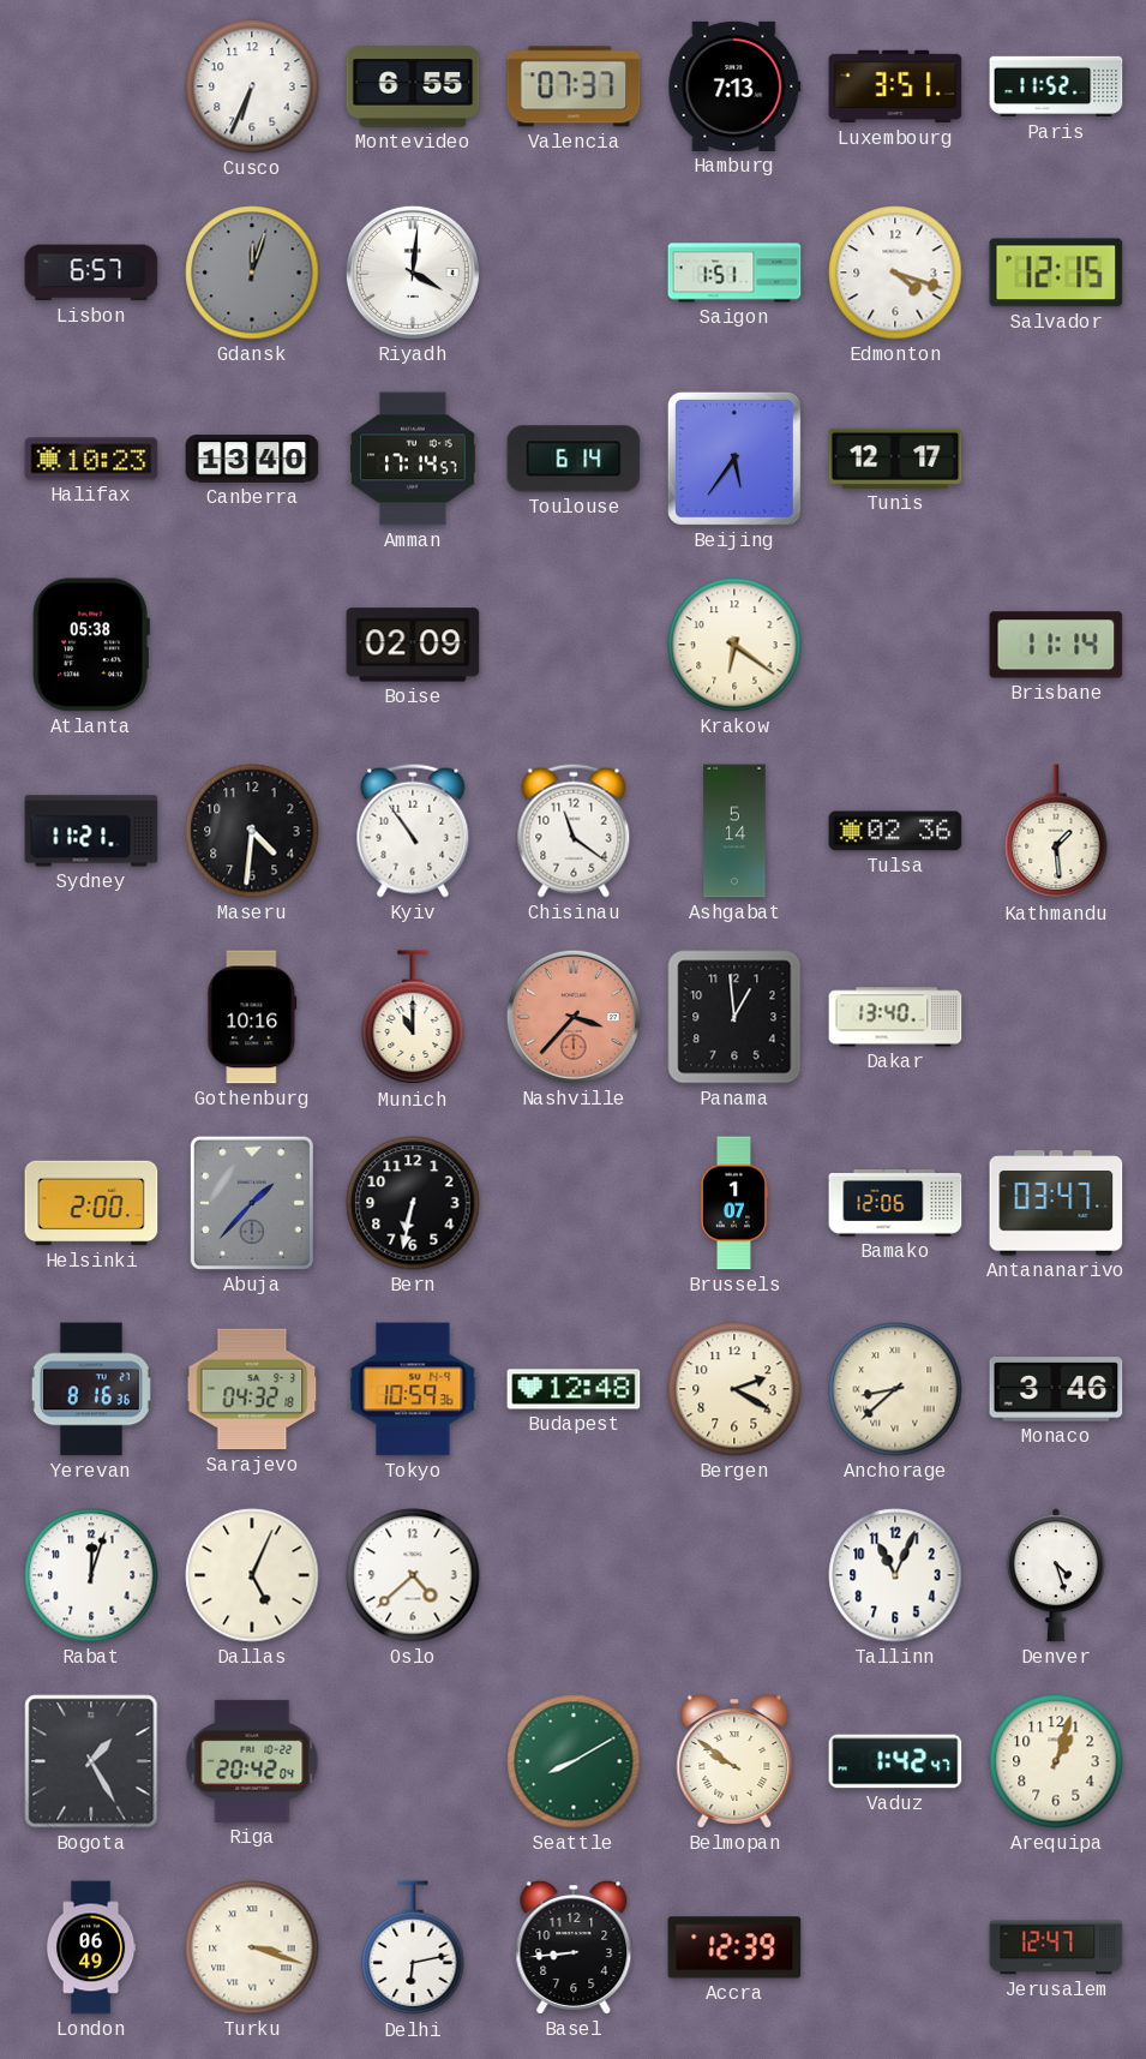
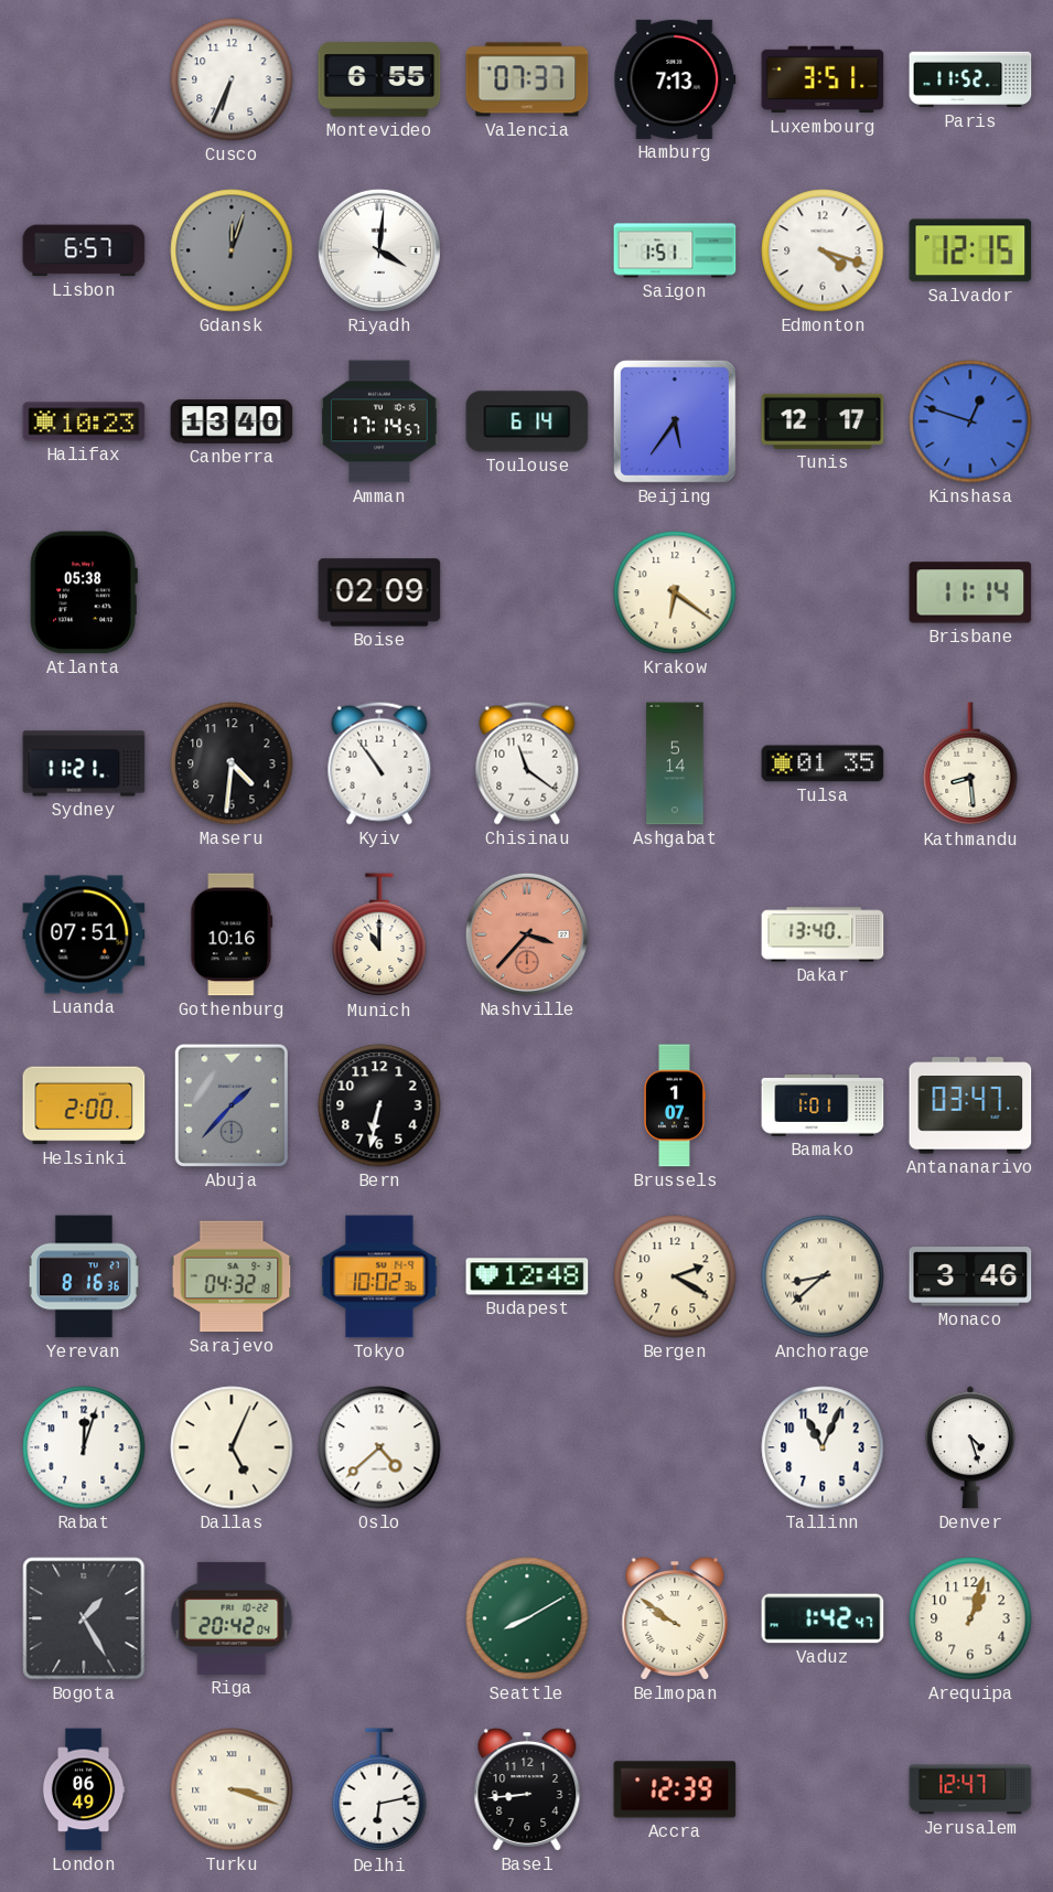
Kinshasa: none -> 12:48
Tulsa: 02:36 -> 01:35
Kathmandu: 1:29 -> 8:29
Luanda: none -> 07:51
Panama: 12:59 -> none
Bamako: 12:06 -> 1:01
Tokyo: 10:59 -> 10:02
